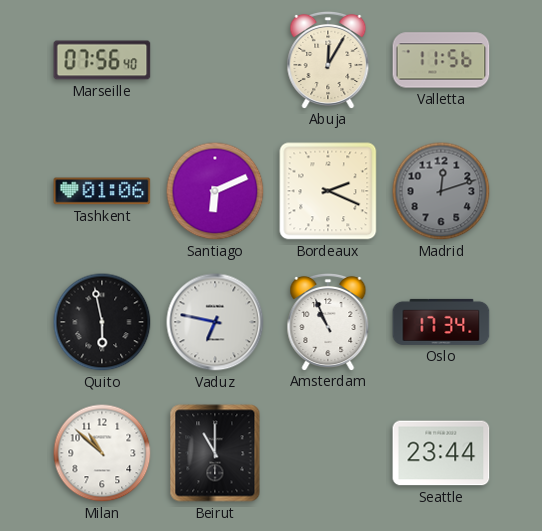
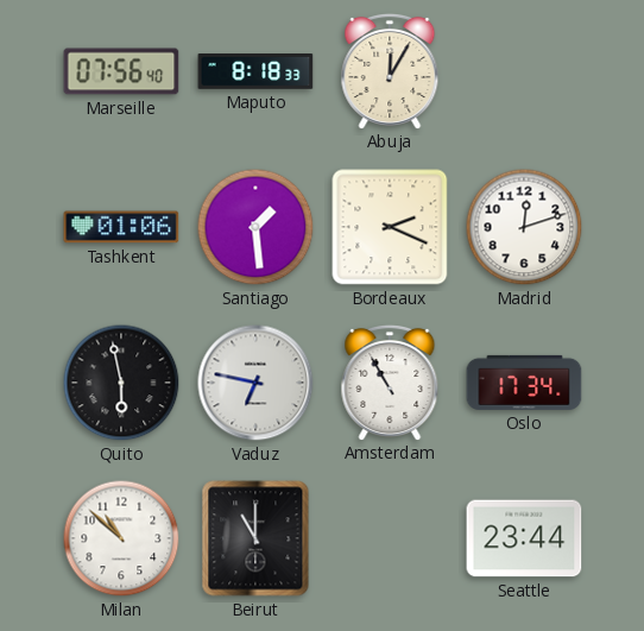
Maputo: none -> 8:18
Valletta: 11:56 -> none
Santiago: 6:11 -> 1:29
Madrid dial: grey -> white
Amsterdam: 10:56 -> 10:55
